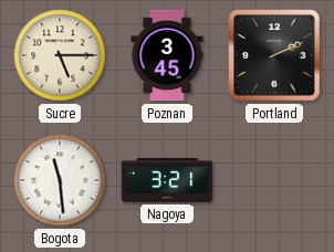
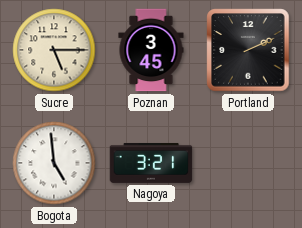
Bogota: 11:29 -> 4:59
